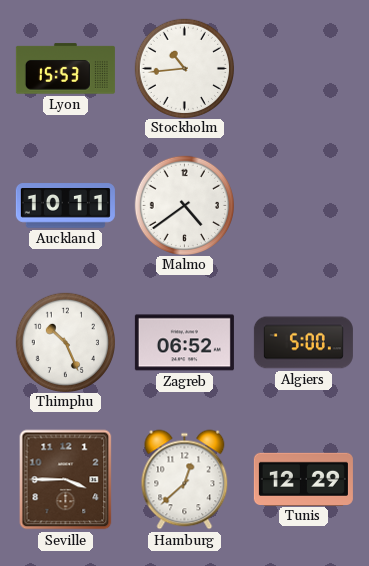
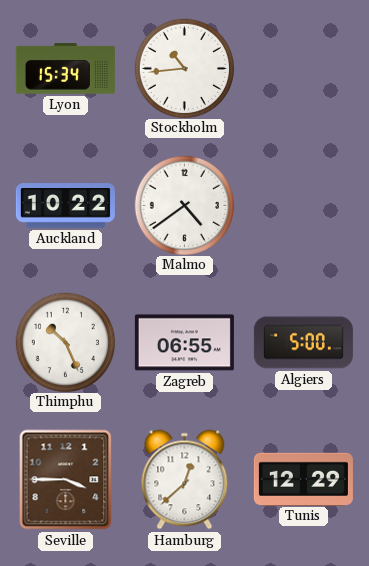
Lyon: 15:53 -> 15:34
Auckland: 10:11 -> 10:22
Zagreb: 06:52 -> 06:55
